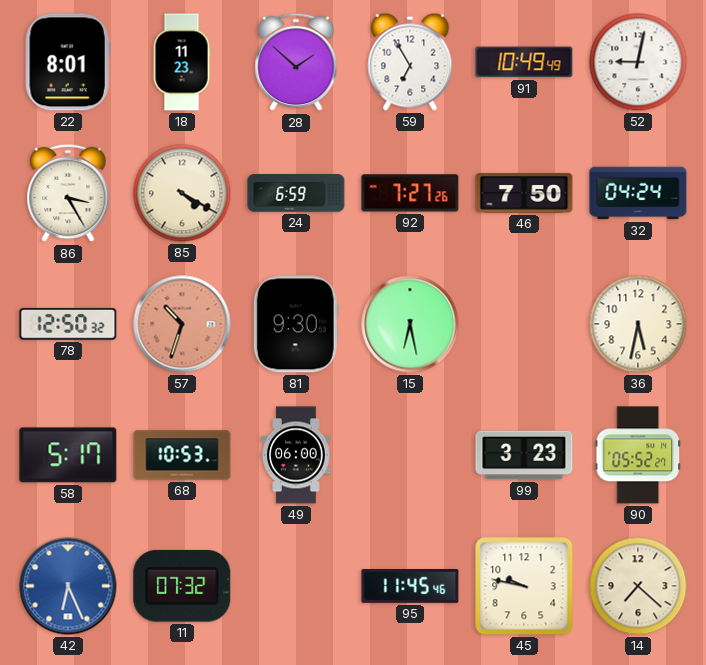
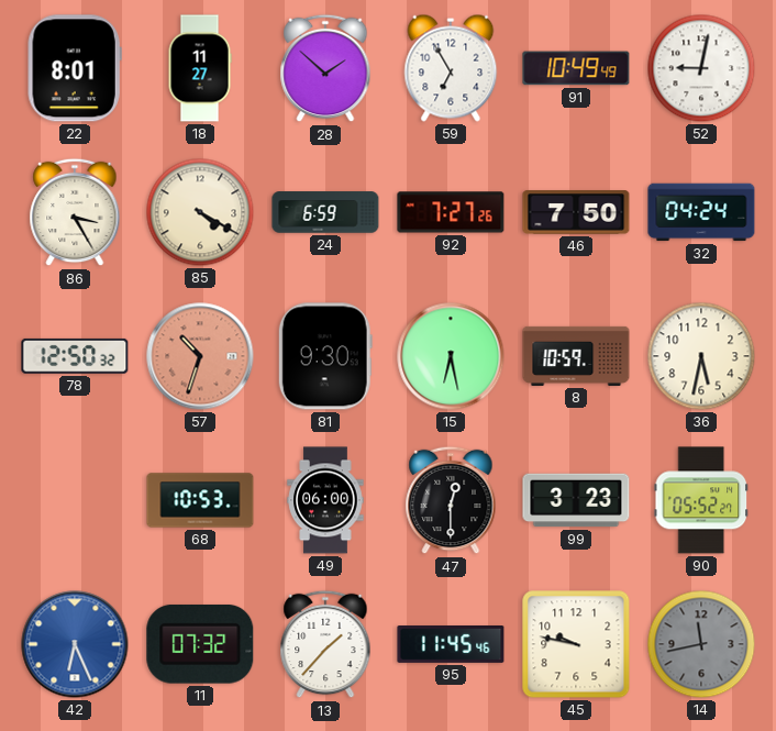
18: 11:23 -> 11:27
8: none -> 10:59
58: 5:17 -> none
47: none -> 12:30
13: none -> 1:37
14: 7:22 -> 11:43
14 dial: cream -> grey
